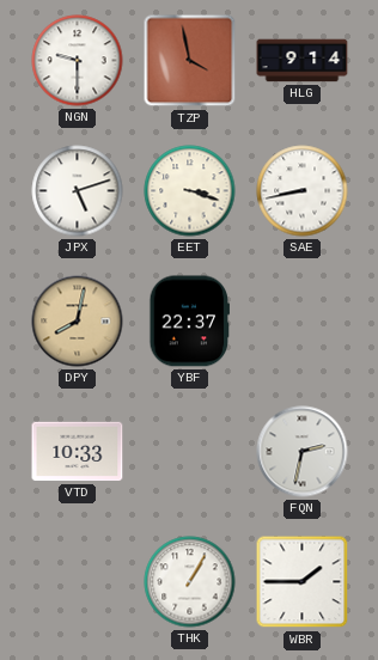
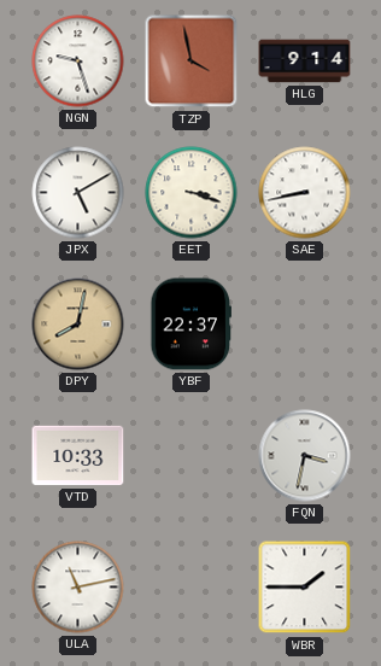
NGN: 9:30 -> 9:27
JPX: 5:12 -> 5:10
FQN: 2:32 -> 3:32
ULA: none -> 11:13
THK: 1:05 -> none
